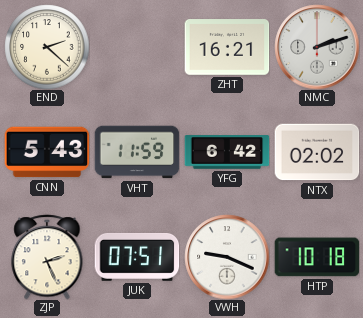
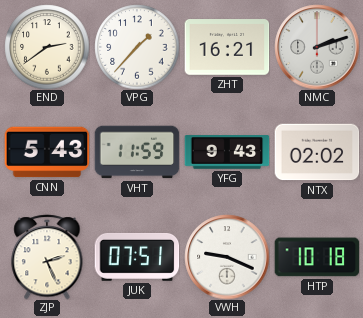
END: 2:22 -> 2:39
VPG: none -> 1:37
YFG: 6:42 -> 9:43
